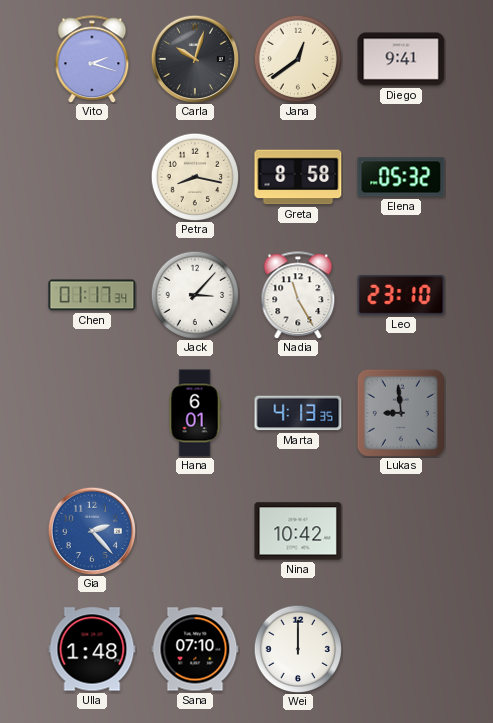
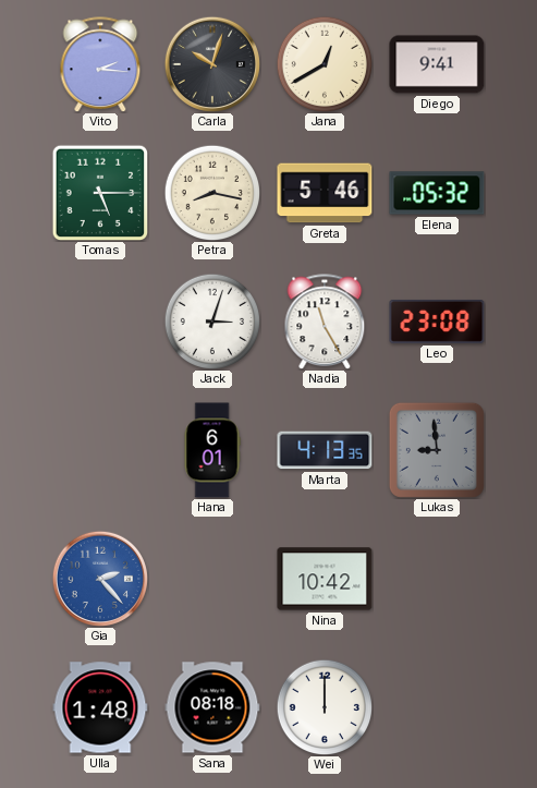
Vito: 2:18 -> 2:16
Jana: 12:39 -> 12:40
Tomas: none -> 5:15
Greta: 8:58 -> 5:46
Chen: 01:17 -> none
Jack: 3:07 -> 3:03
Leo: 23:10 -> 23:08
Sana: 07:10 -> 08:18
